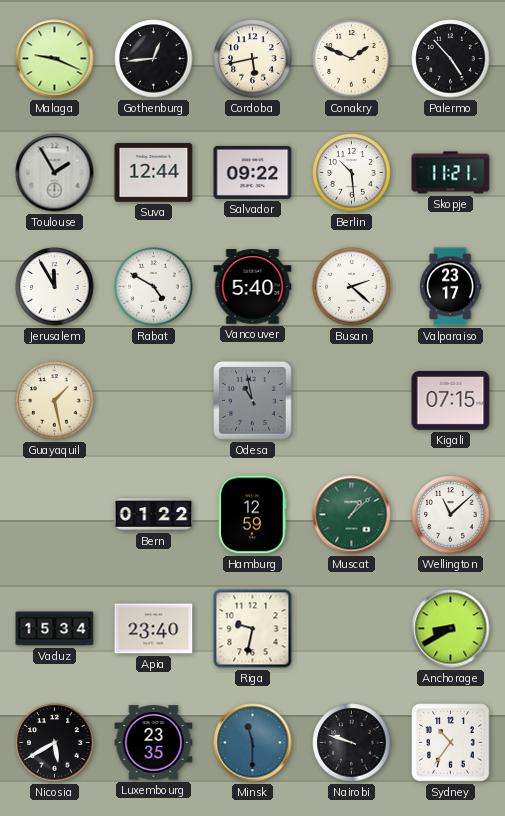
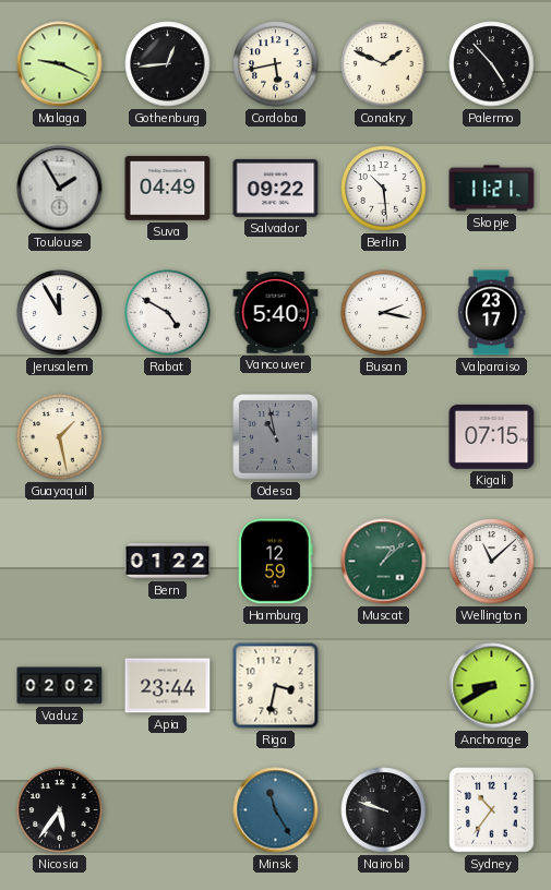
Suva: 12:44 -> 04:49
Busan: 2:22 -> 2:17
Vaduz: 15:34 -> 02:02
Apia: 23:40 -> 23:44
Riga: 9:32 -> 3:32
Nicosia: 5:40 -> 5:36
Luxembourg: 23:35 -> none
Minsk: 11:30 -> 11:25
